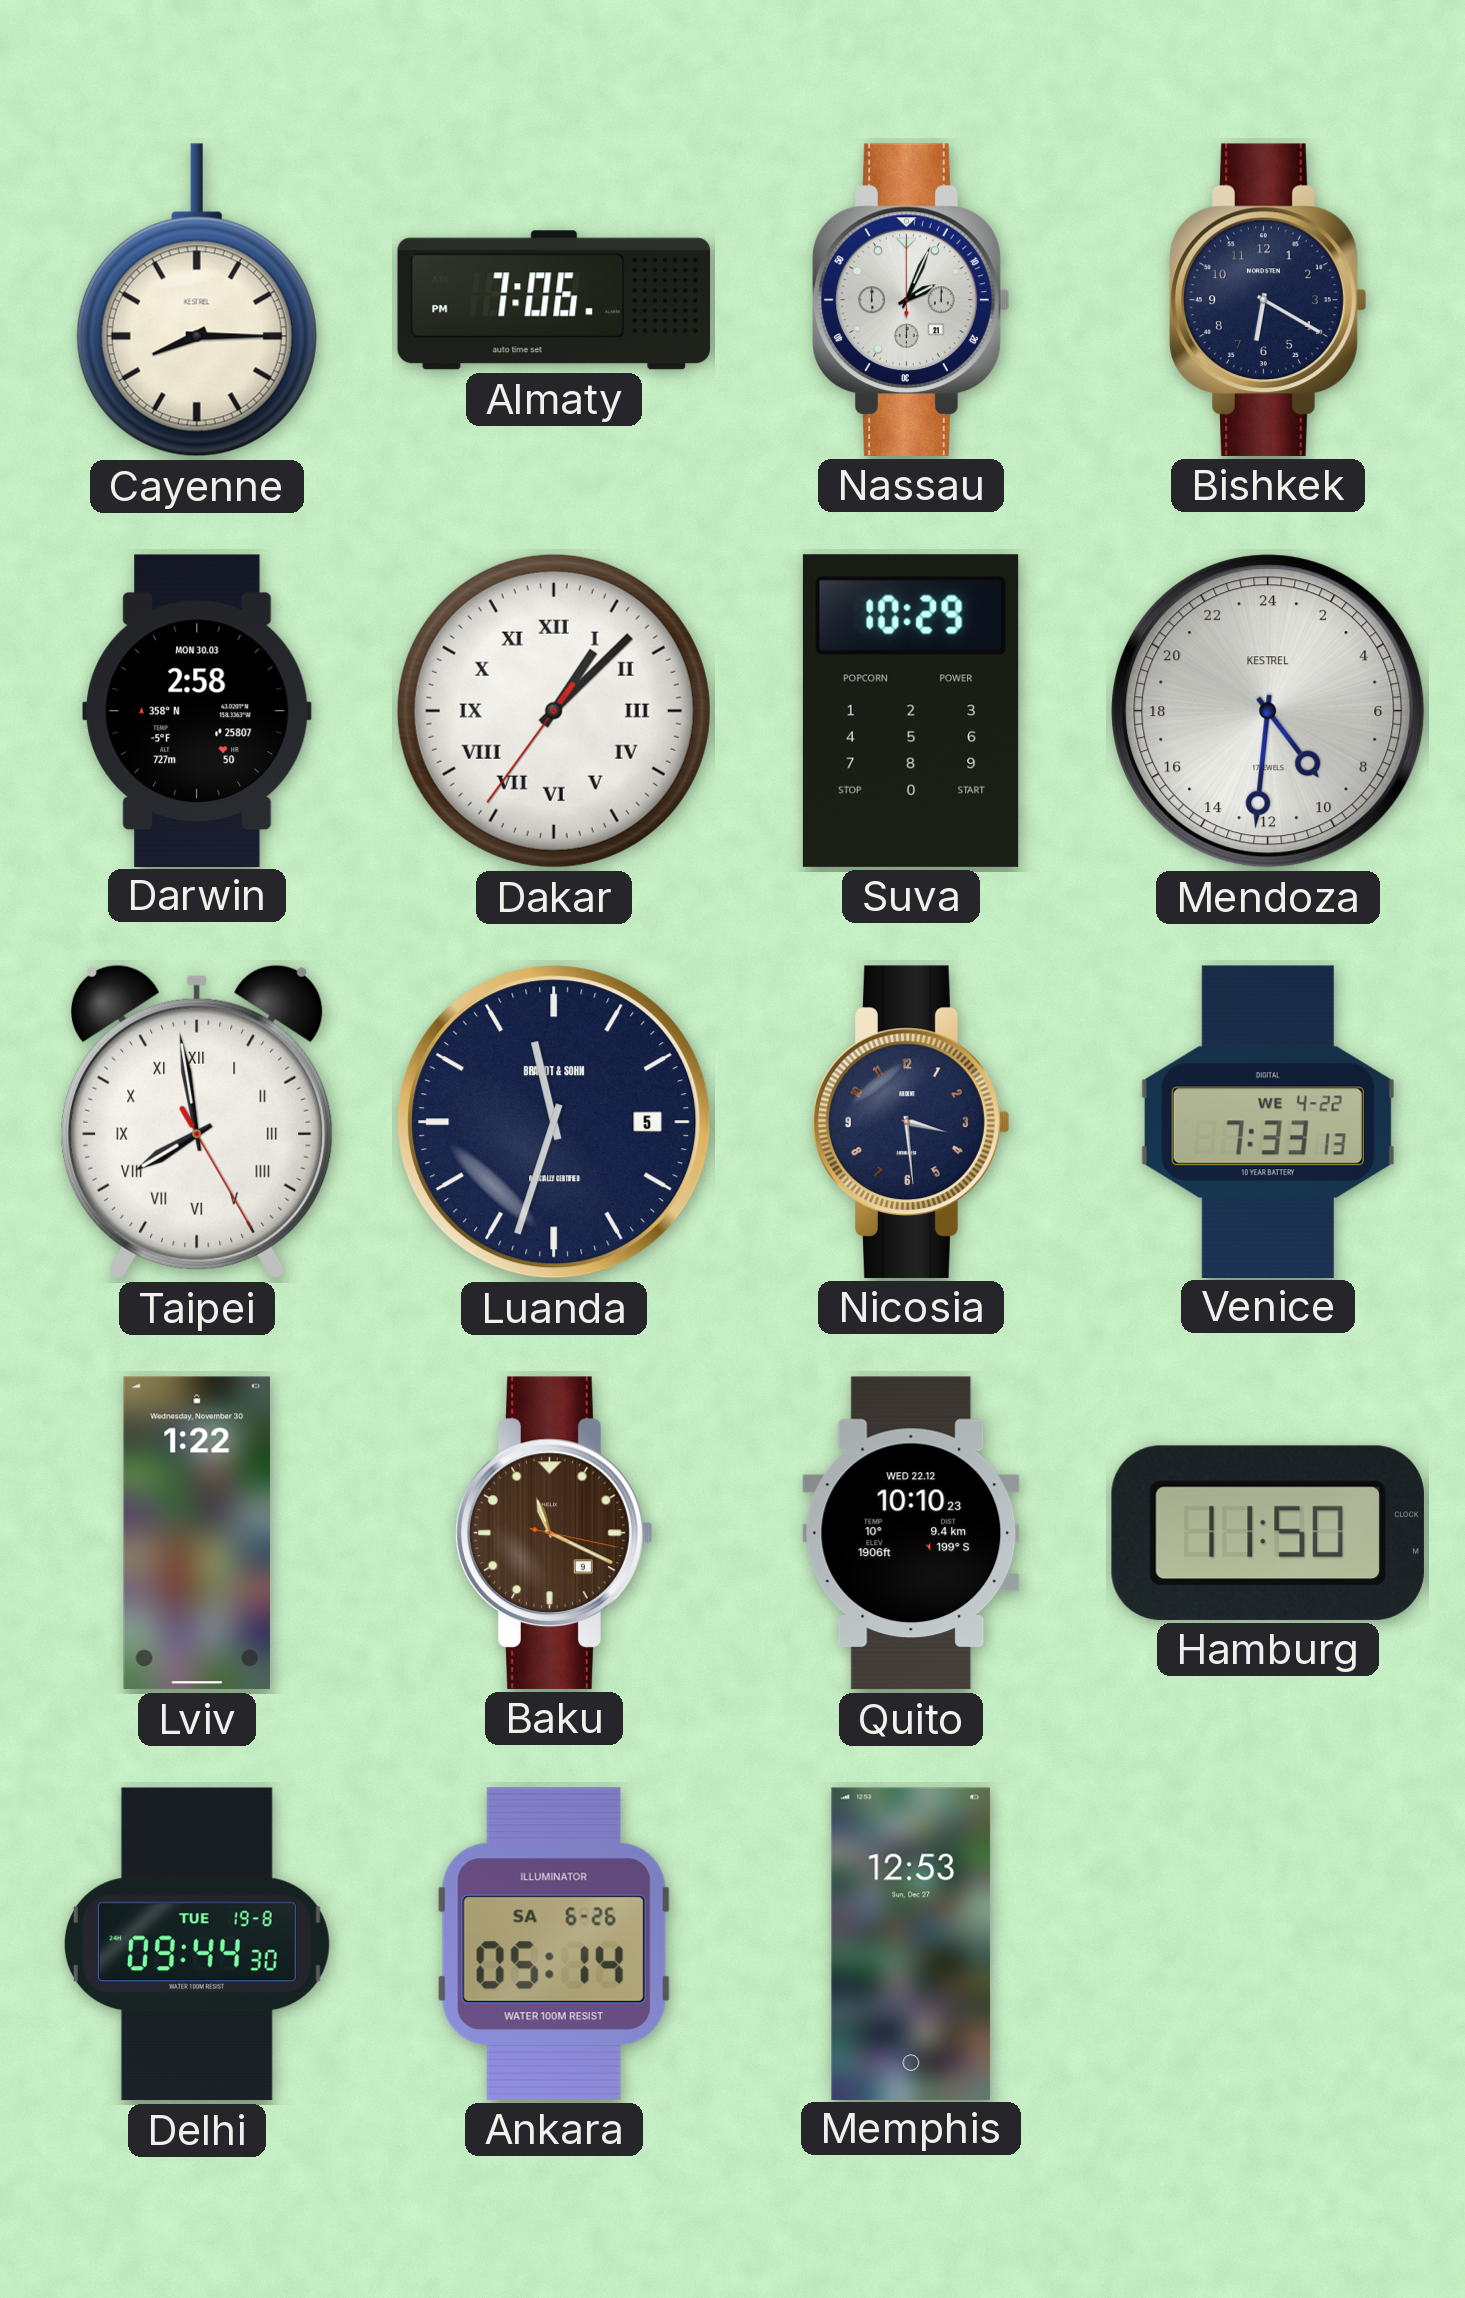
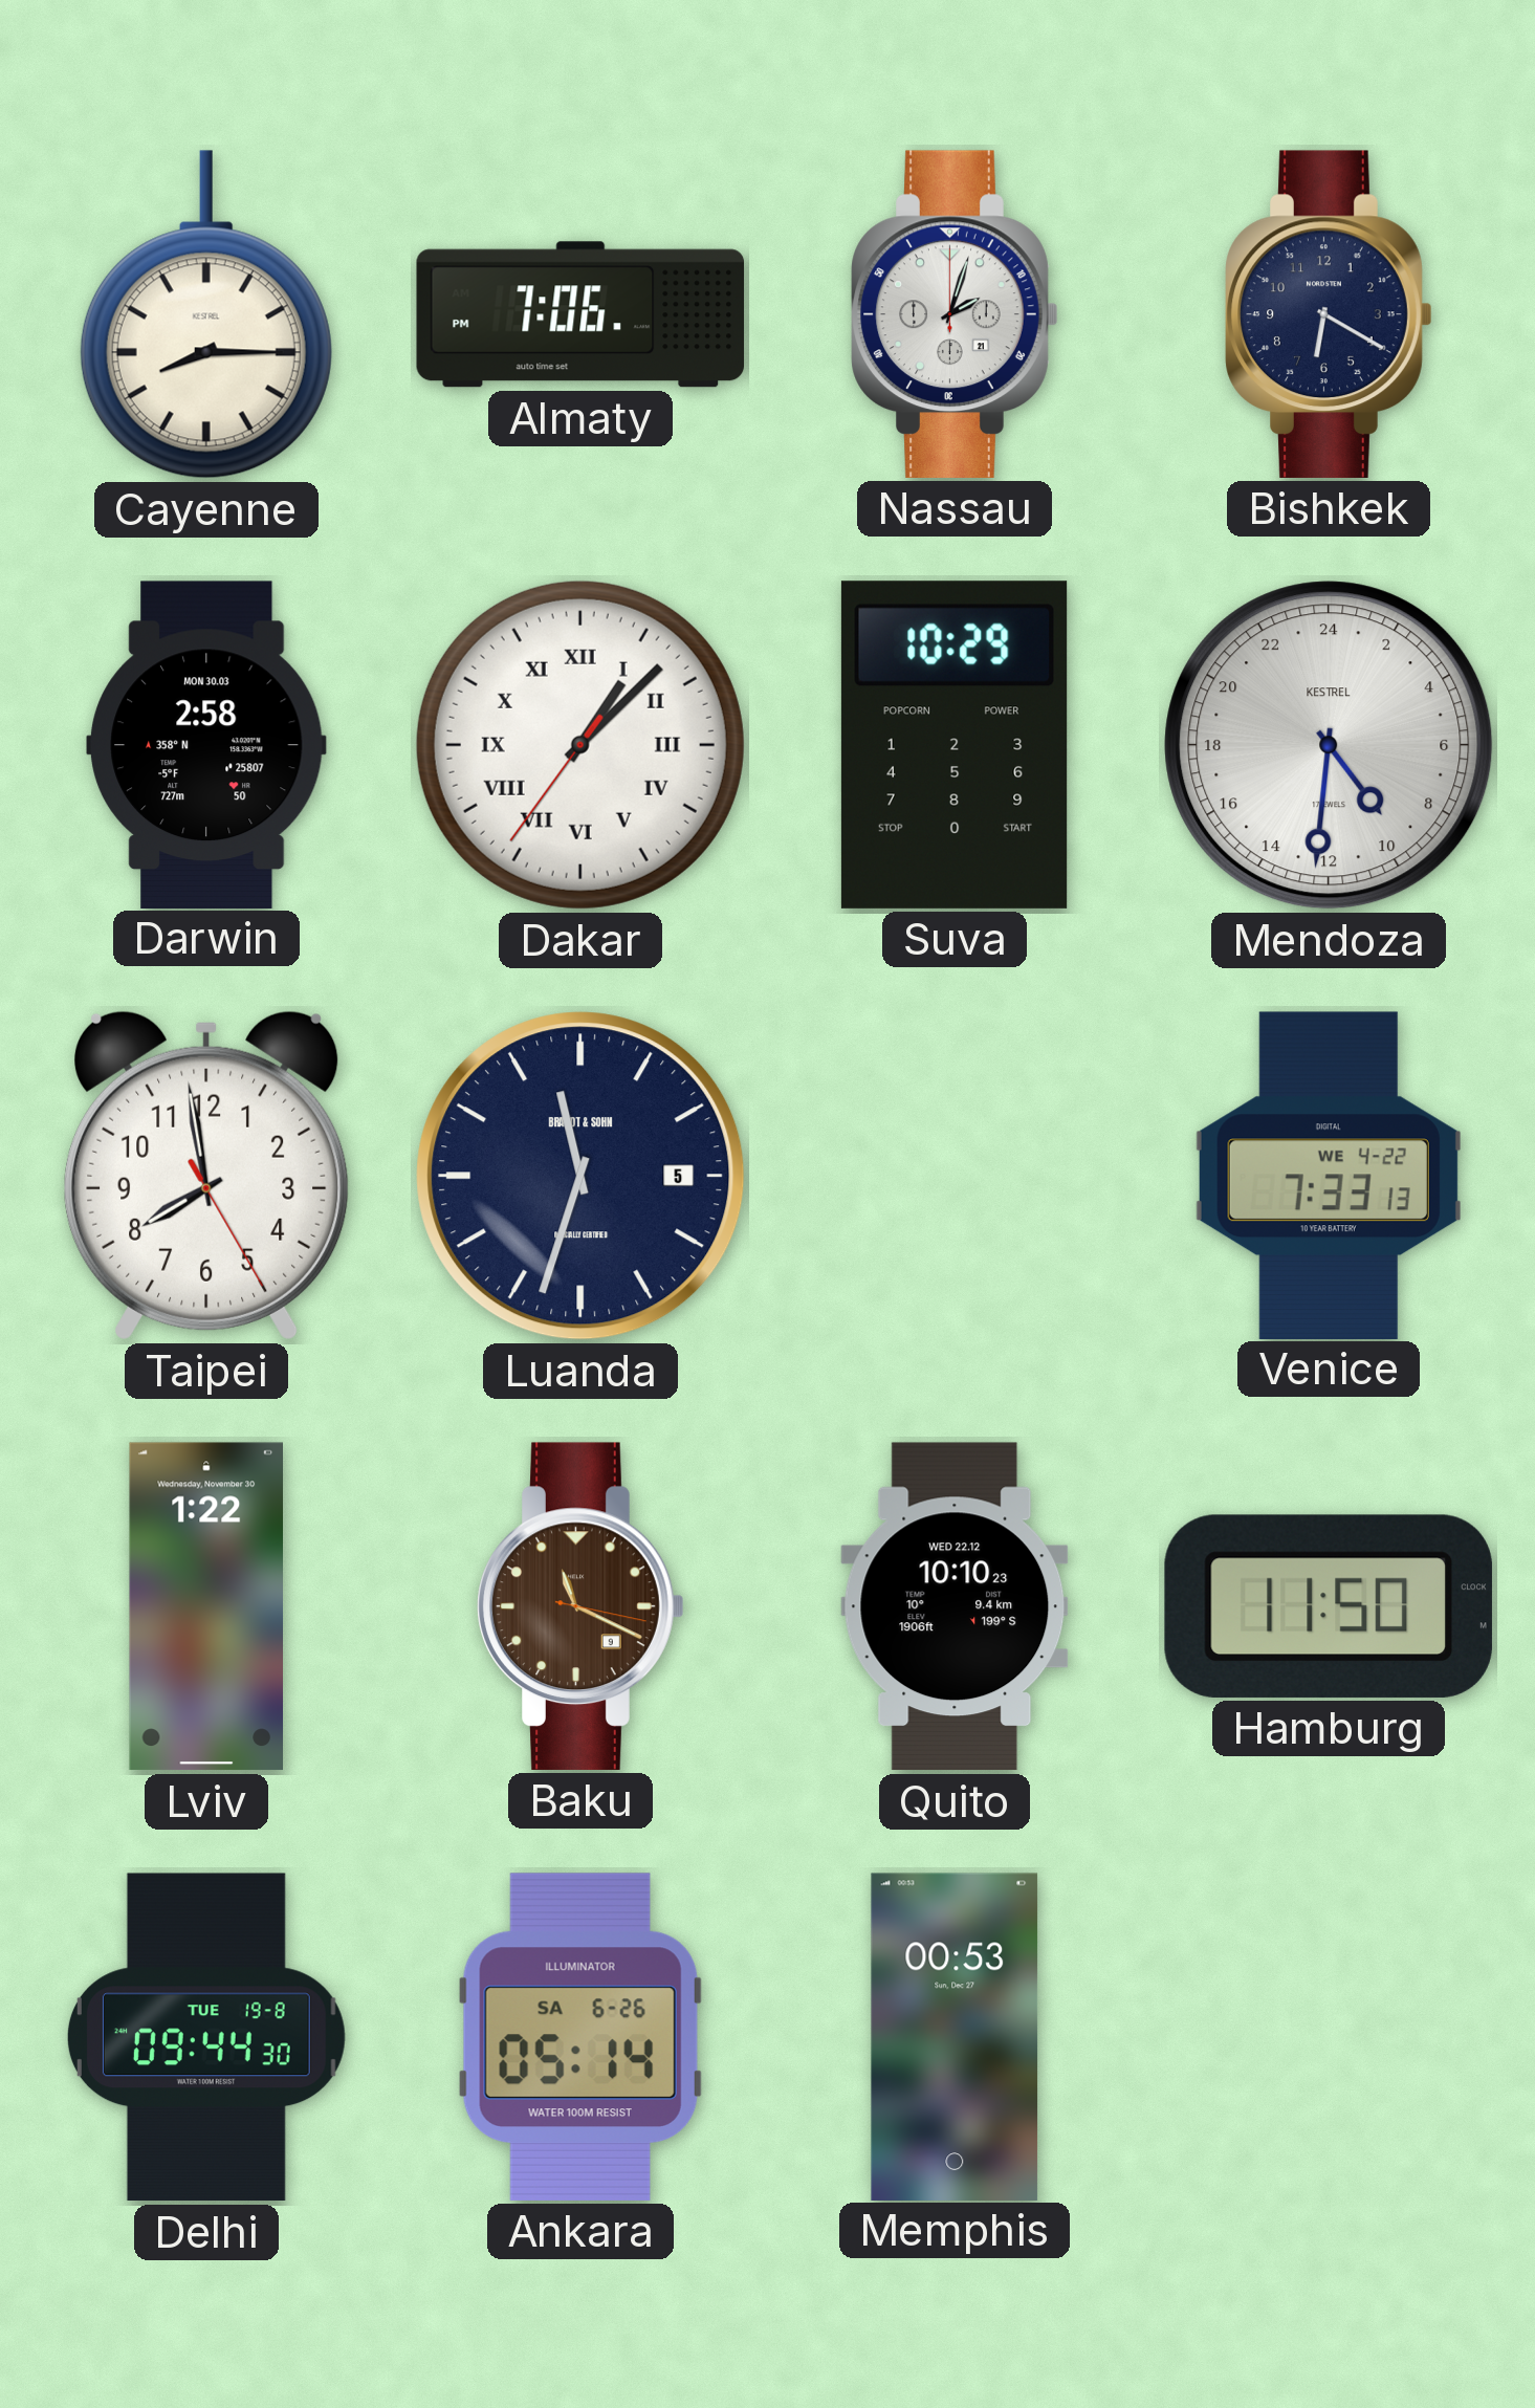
Nassau: 2:04 -> 2:03
Taipei numerals: Roman -> Arabic
Nicosia: 3:29 -> none
Memphis: 12:53 -> 00:53
